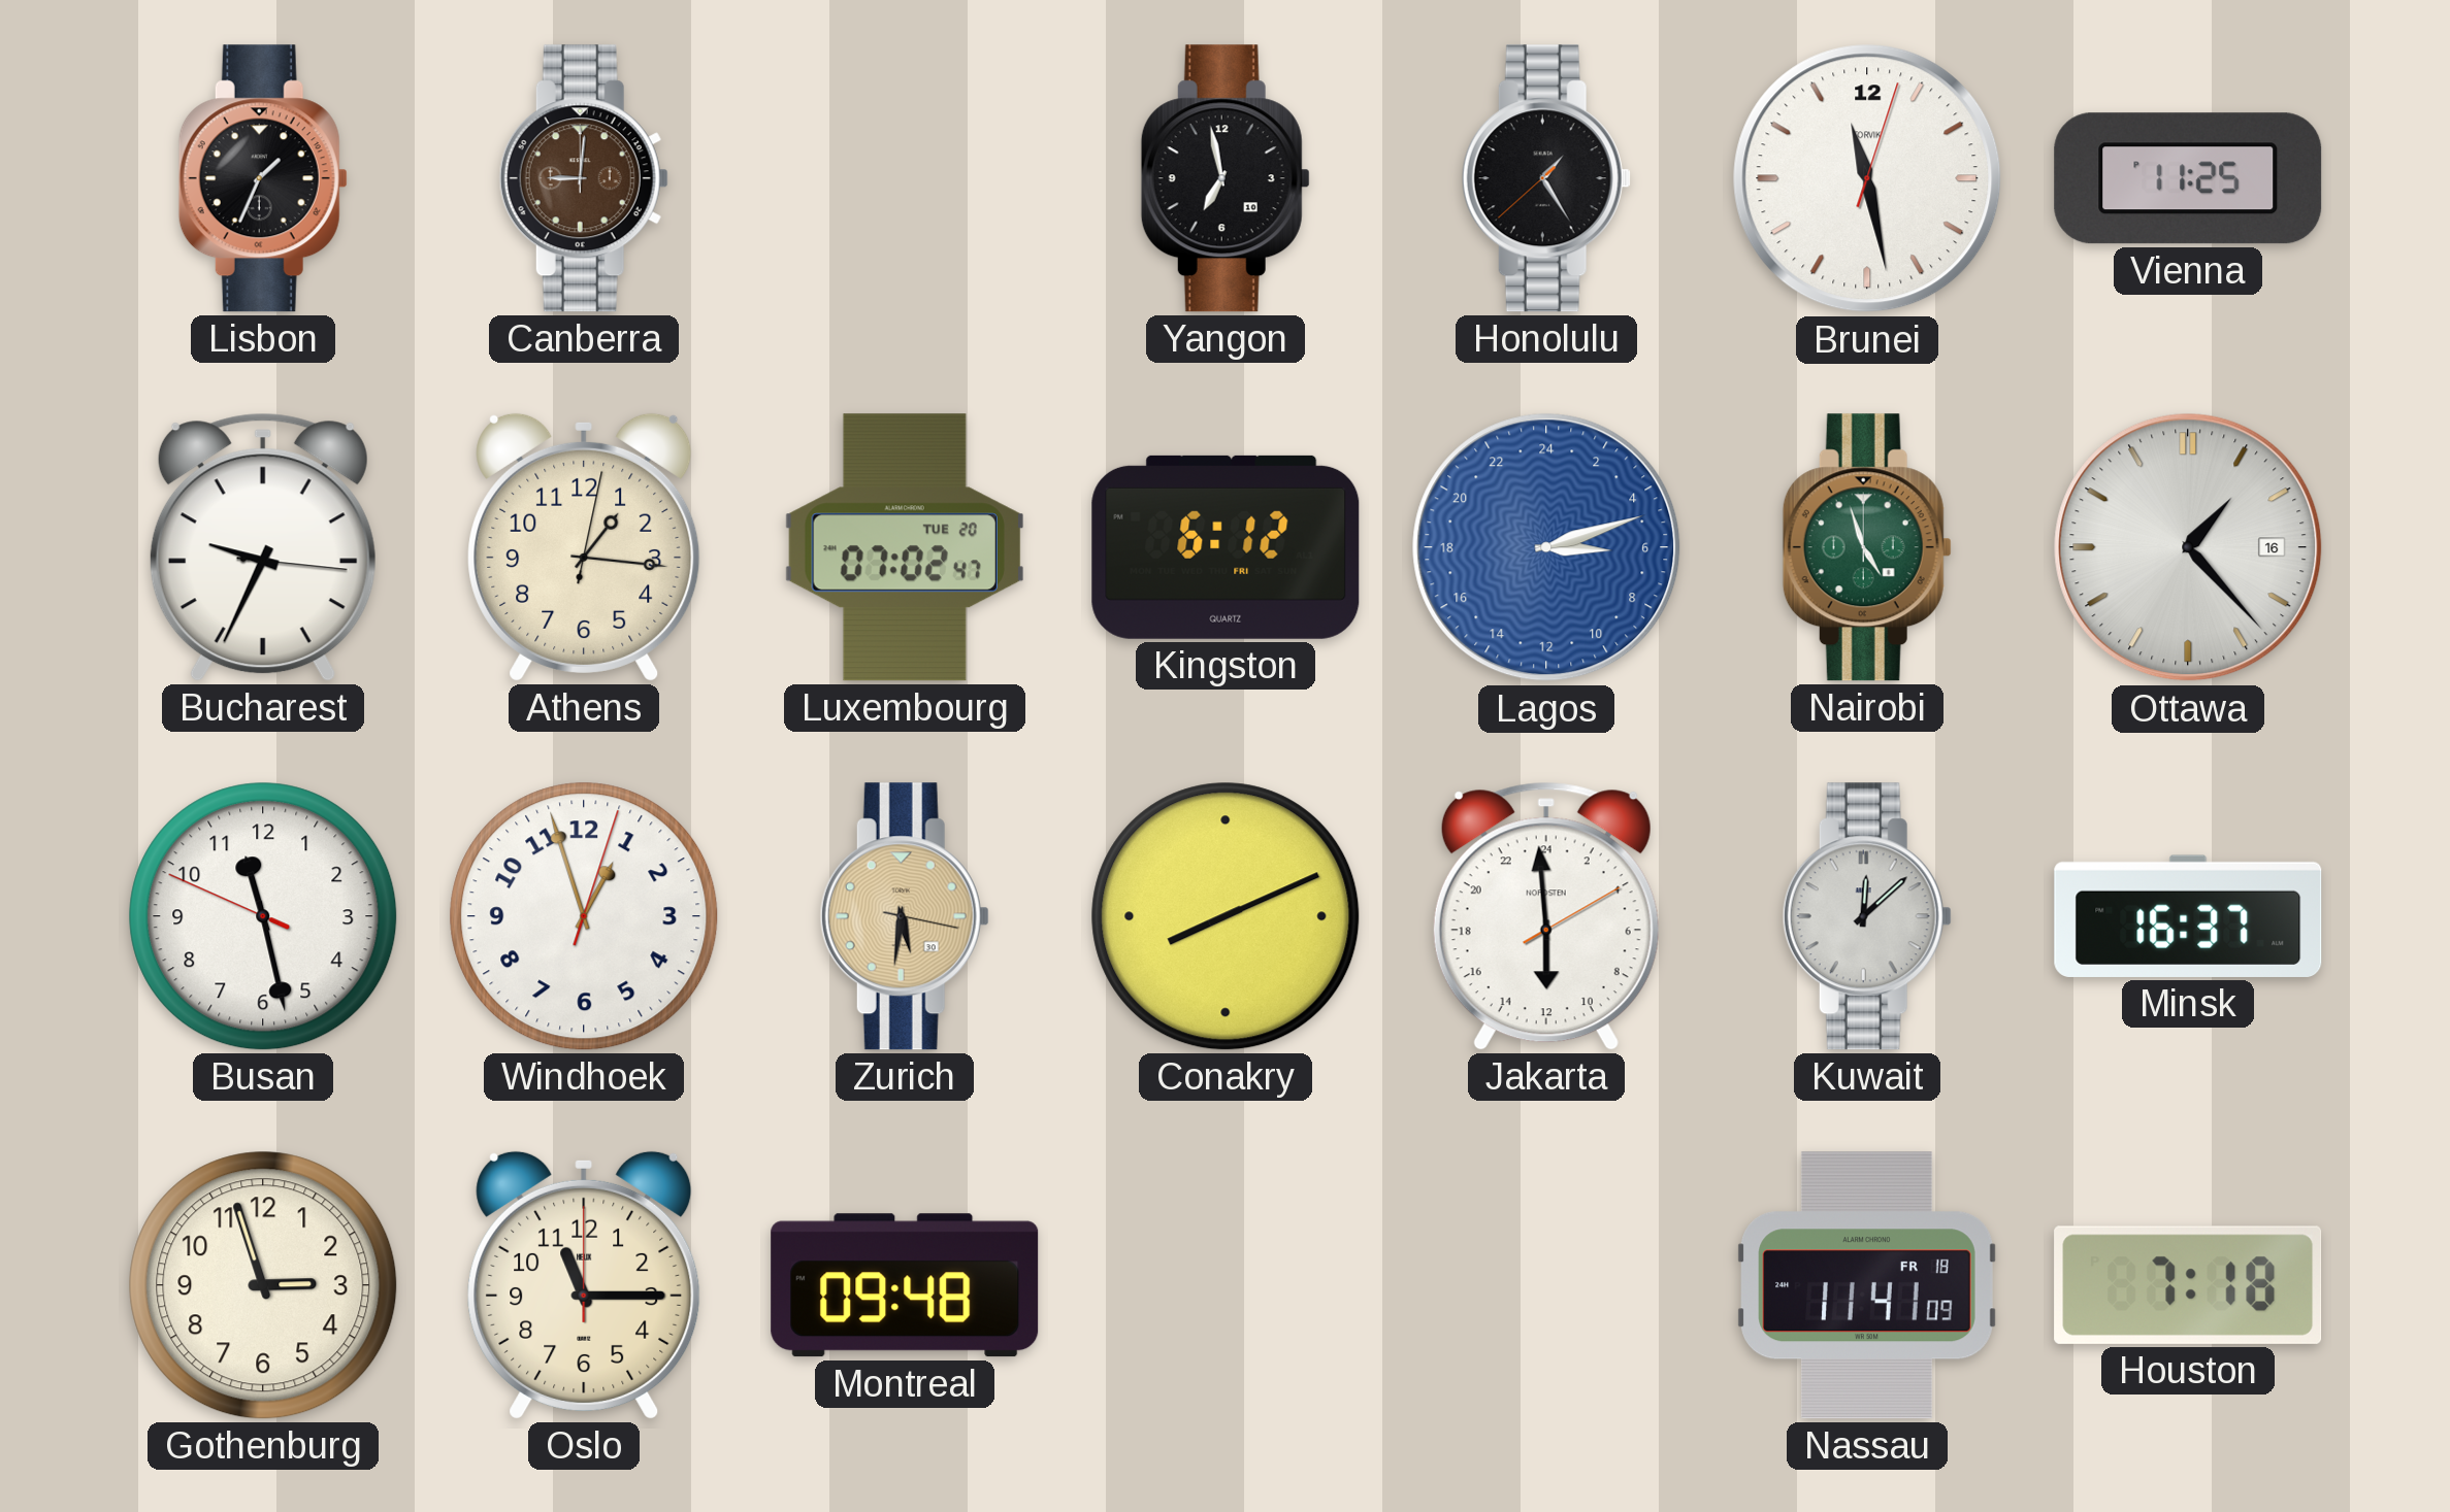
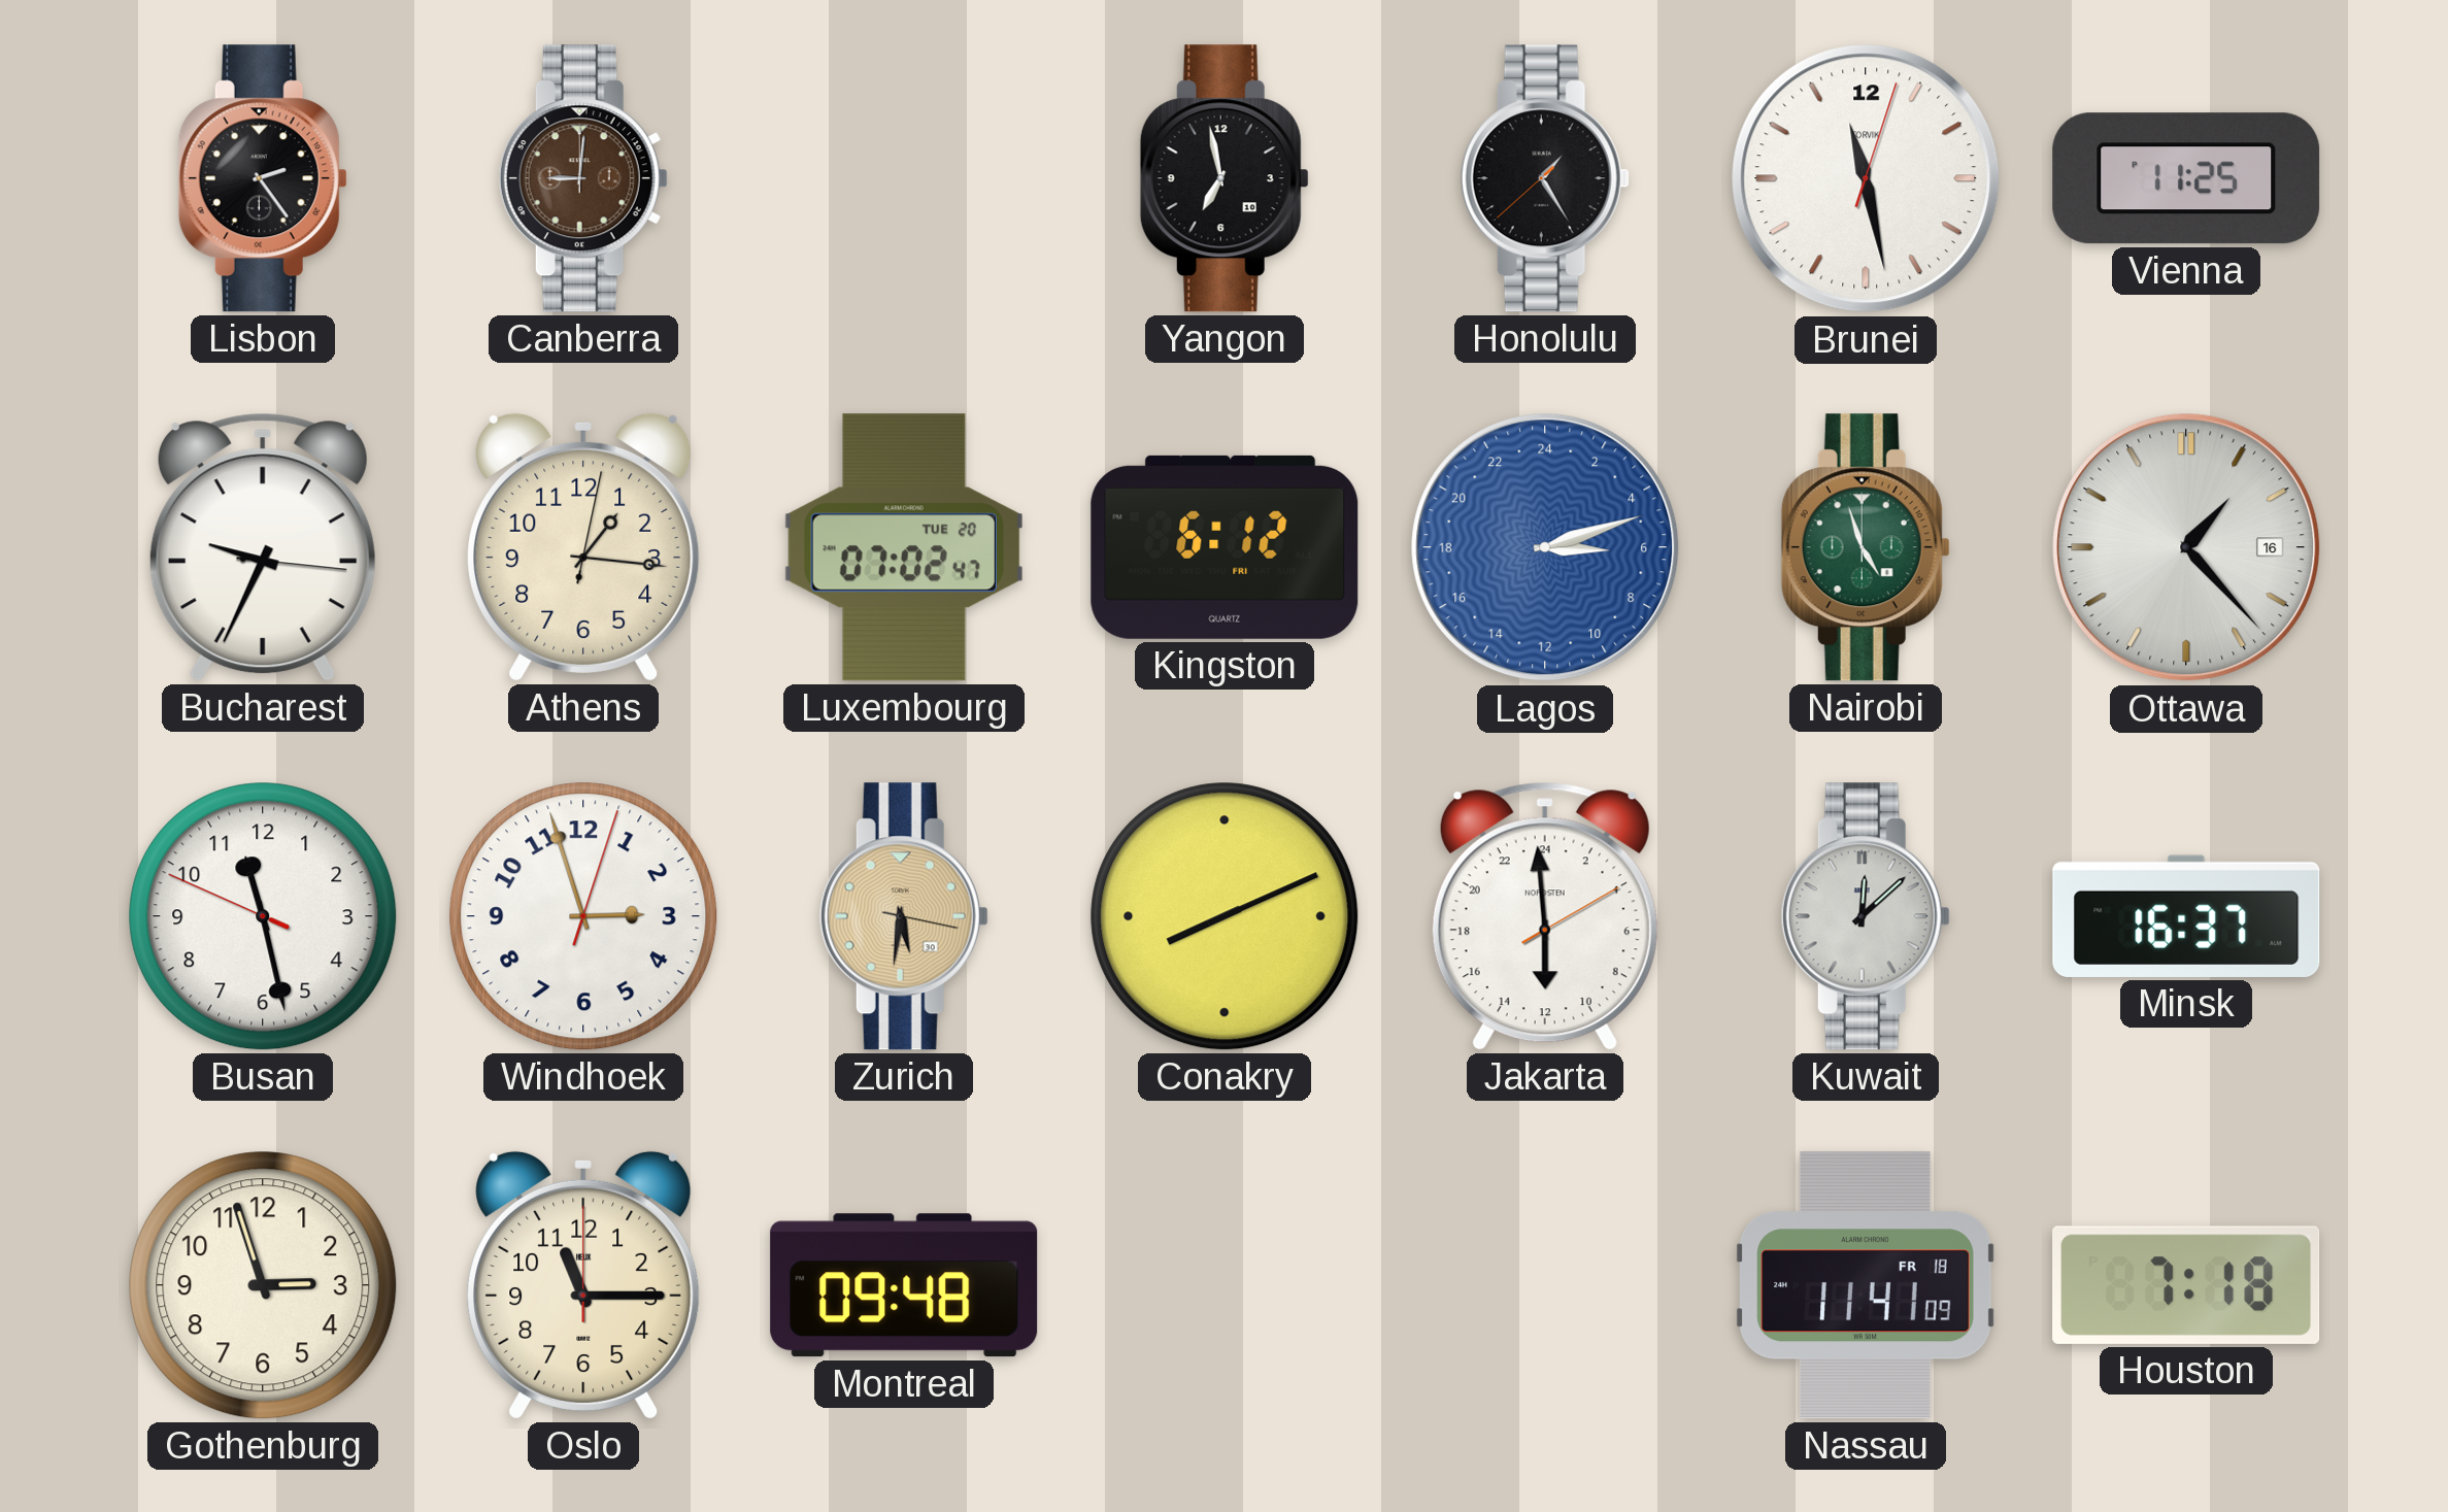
Lisbon: 1:34 -> 2:24
Windhoek: 12:57 -> 2:57
